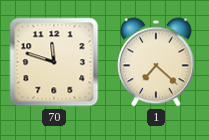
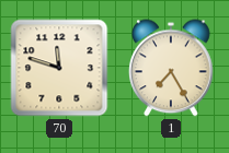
1: 7:22 -> 7:25
